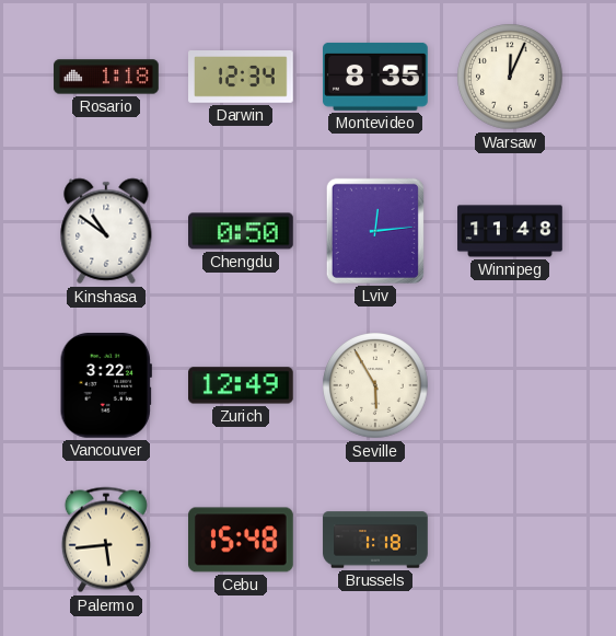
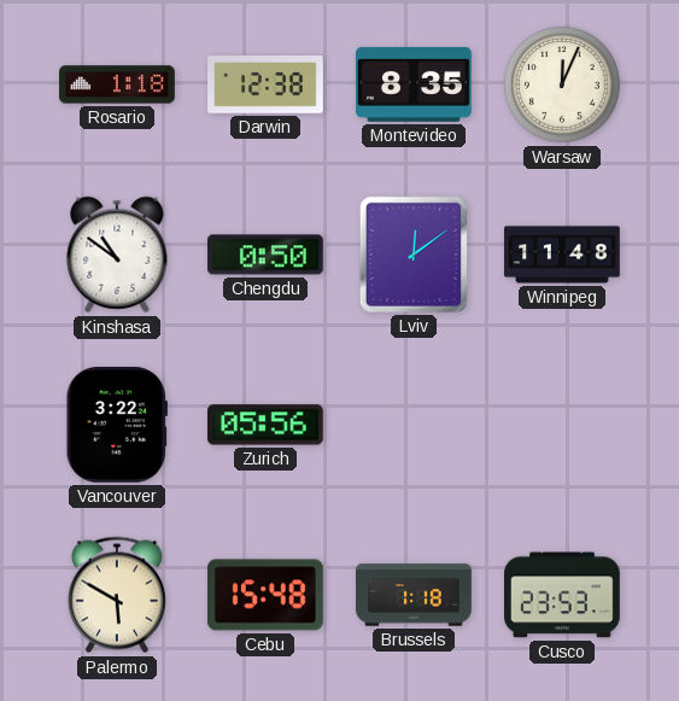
Darwin: 12:34 -> 12:38
Lviv: 12:14 -> 12:09
Zurich: 12:49 -> 05:56
Seville: 5:55 -> none
Palermo: 5:44 -> 5:50
Cusco: none -> 23:53
